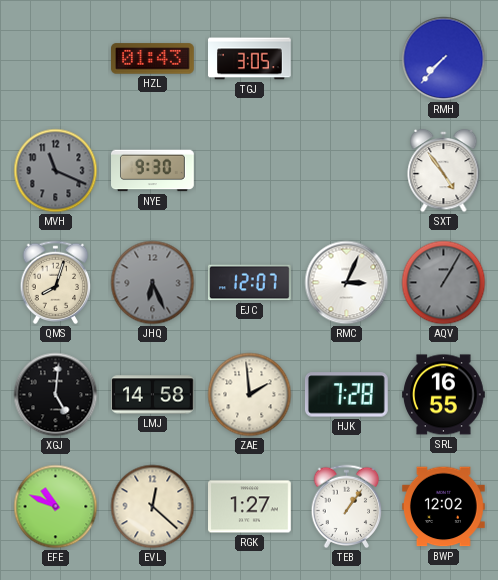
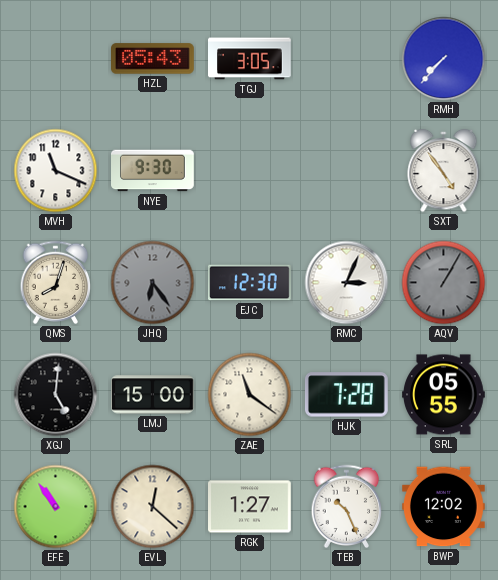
HZL: 01:43 -> 05:43
MVH dial: grey -> white
JHQ: 6:26 -> 6:24
EJC: 12:07 -> 12:30
LMJ: 14:58 -> 15:00
ZAE: 1:59 -> 11:21
SRL: 16:55 -> 05:55
EFE: 10:49 -> 10:54
TEB: 1:06 -> 10:26
